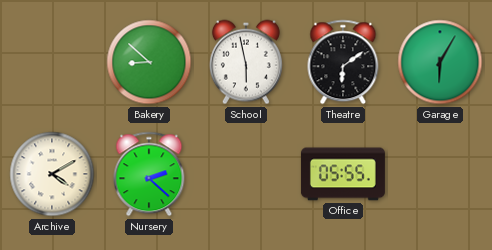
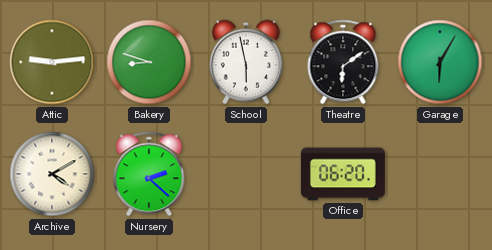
Attic: none -> 9:14
Bakery: 8:52 -> 8:48
Office: 05:55 -> 06:20
